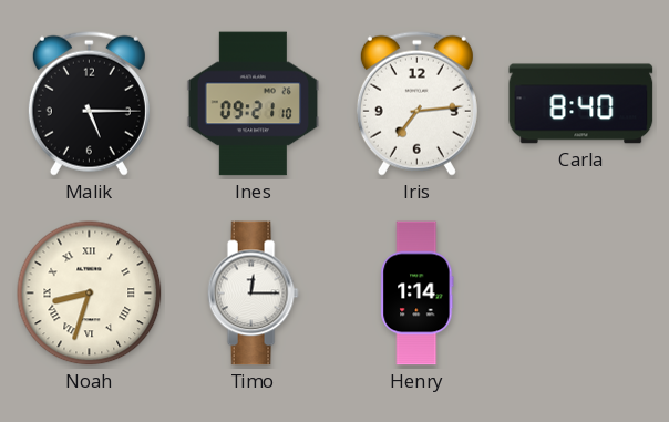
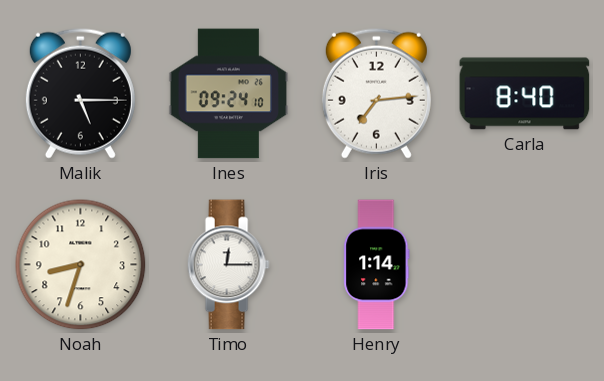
Ines: 09:21 -> 09:24
Noah numerals: Roman -> Arabic
